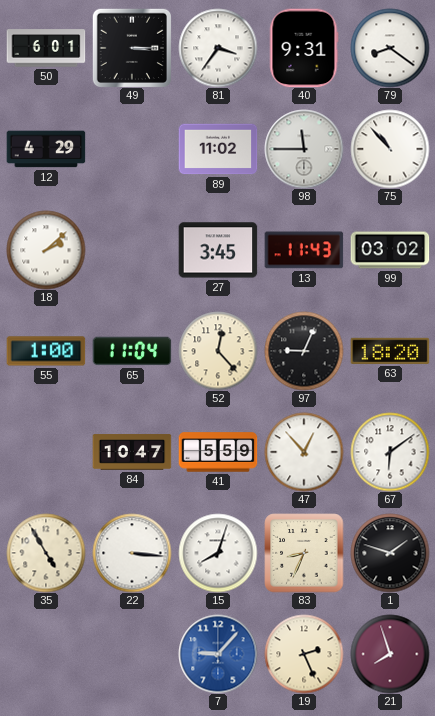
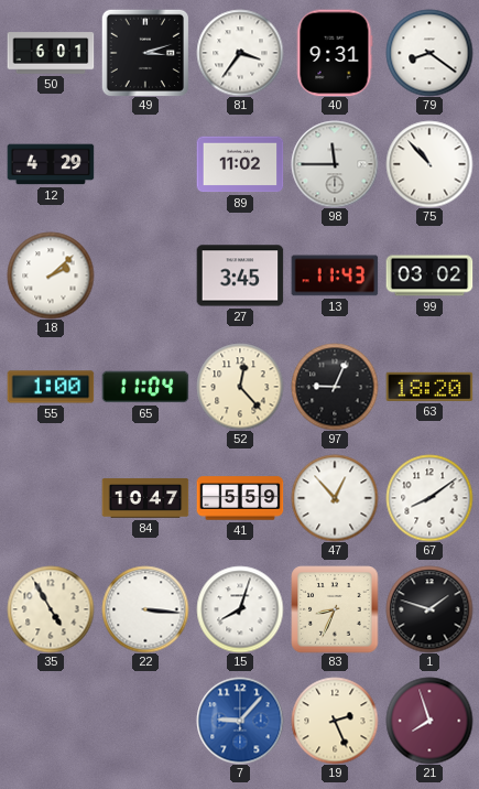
49: 3:15 -> 3:12
67: 6:09 -> 8:09
